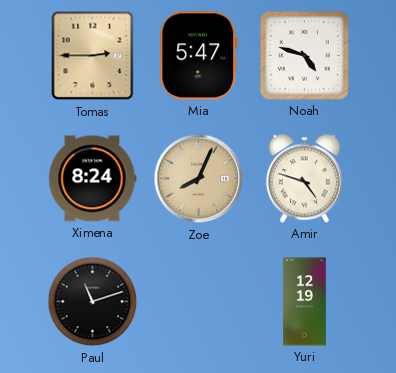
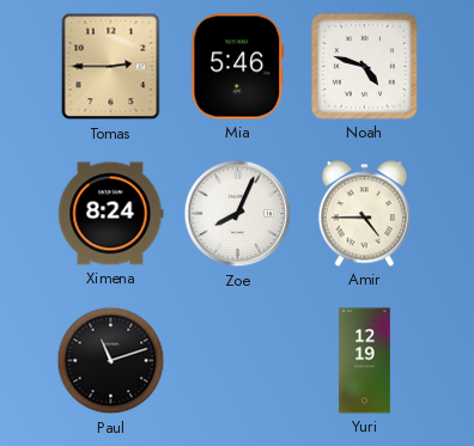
Mia: 5:47 -> 5:46
Zoe dial: champagne -> white
Amir: 4:48 -> 4:45
